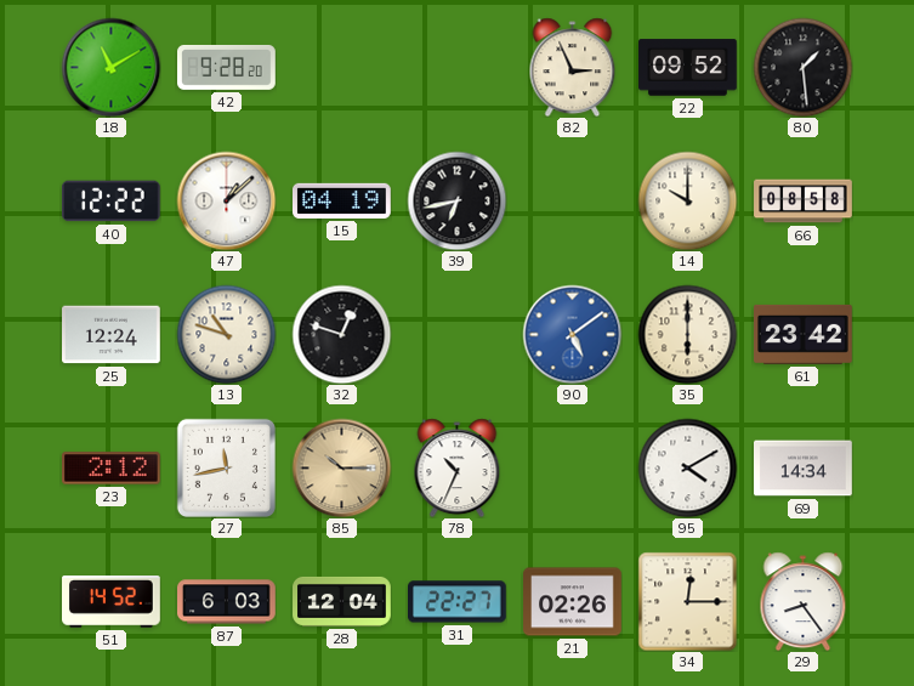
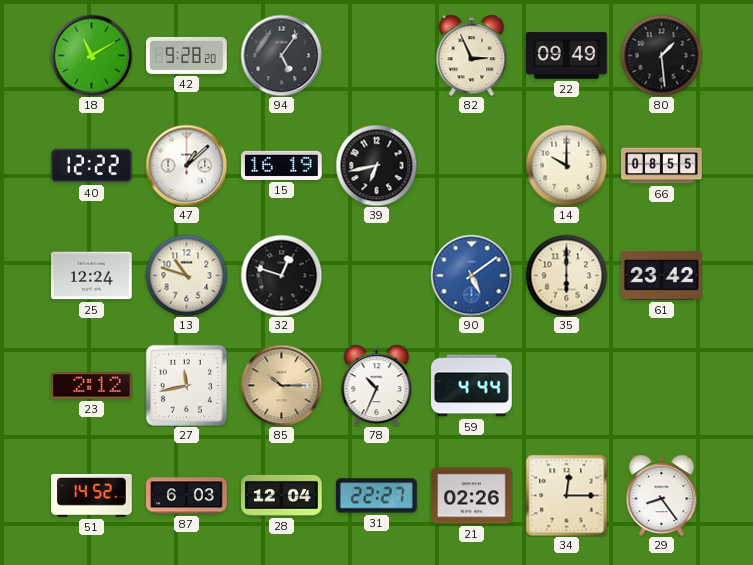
94: none -> 5:06
22: 09:52 -> 09:49
15: 04:19 -> 16:19
66: 08:58 -> 08:55
59: none -> 4:44
95: 4:10 -> none
69: 14:34 -> none
